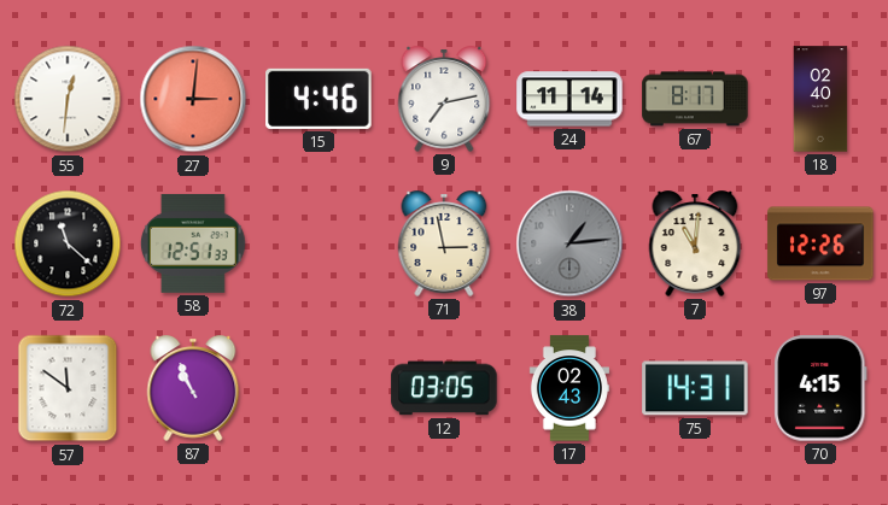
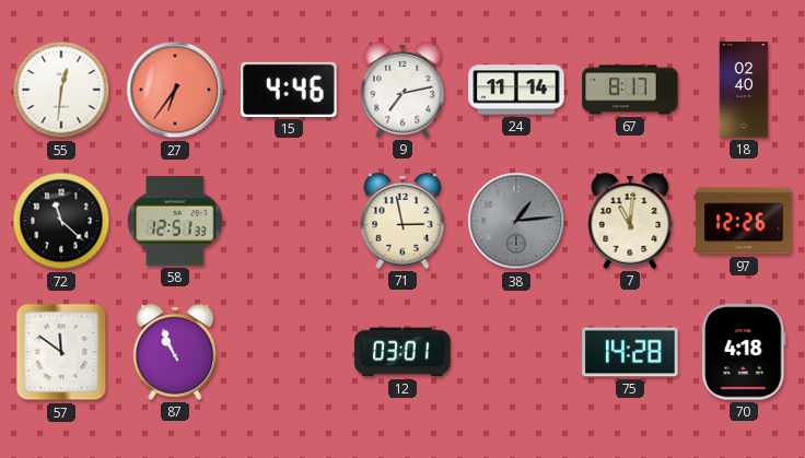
27: 3:01 -> 6:36
12: 03:05 -> 03:01
17: 02:43 -> none
75: 14:31 -> 14:28
70: 4:15 -> 4:18
